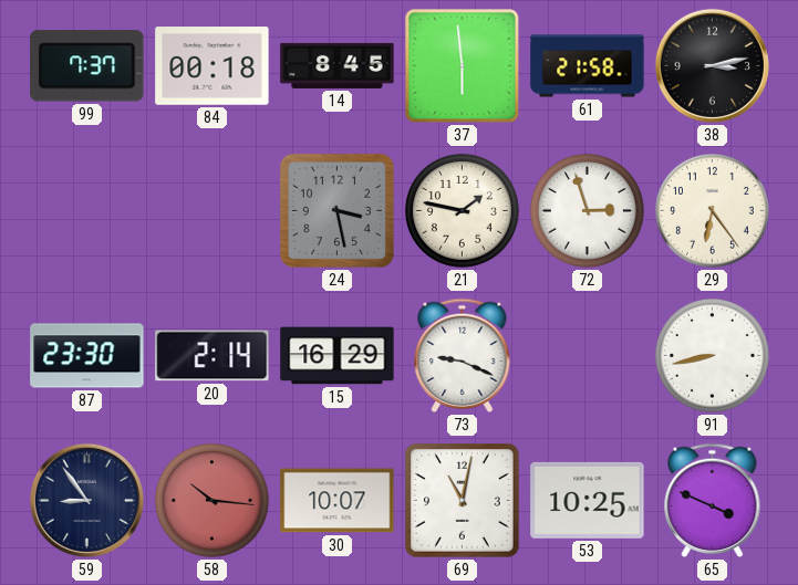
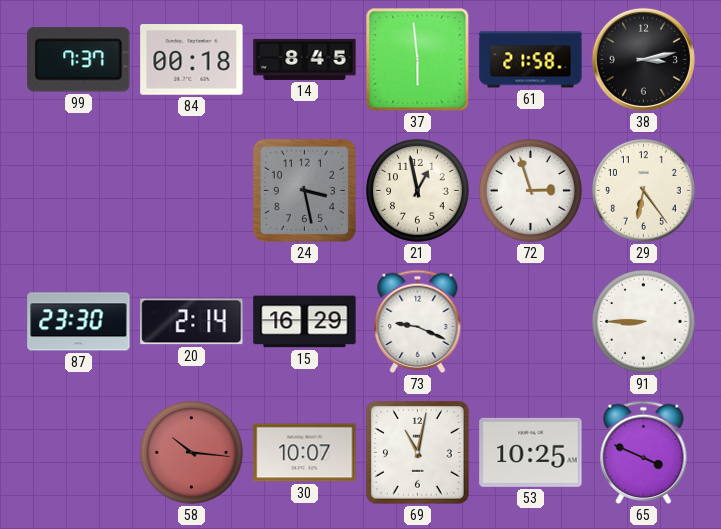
21: 1:47 -> 12:58
91: 8:43 -> 8:45
59: 8:54 -> none
